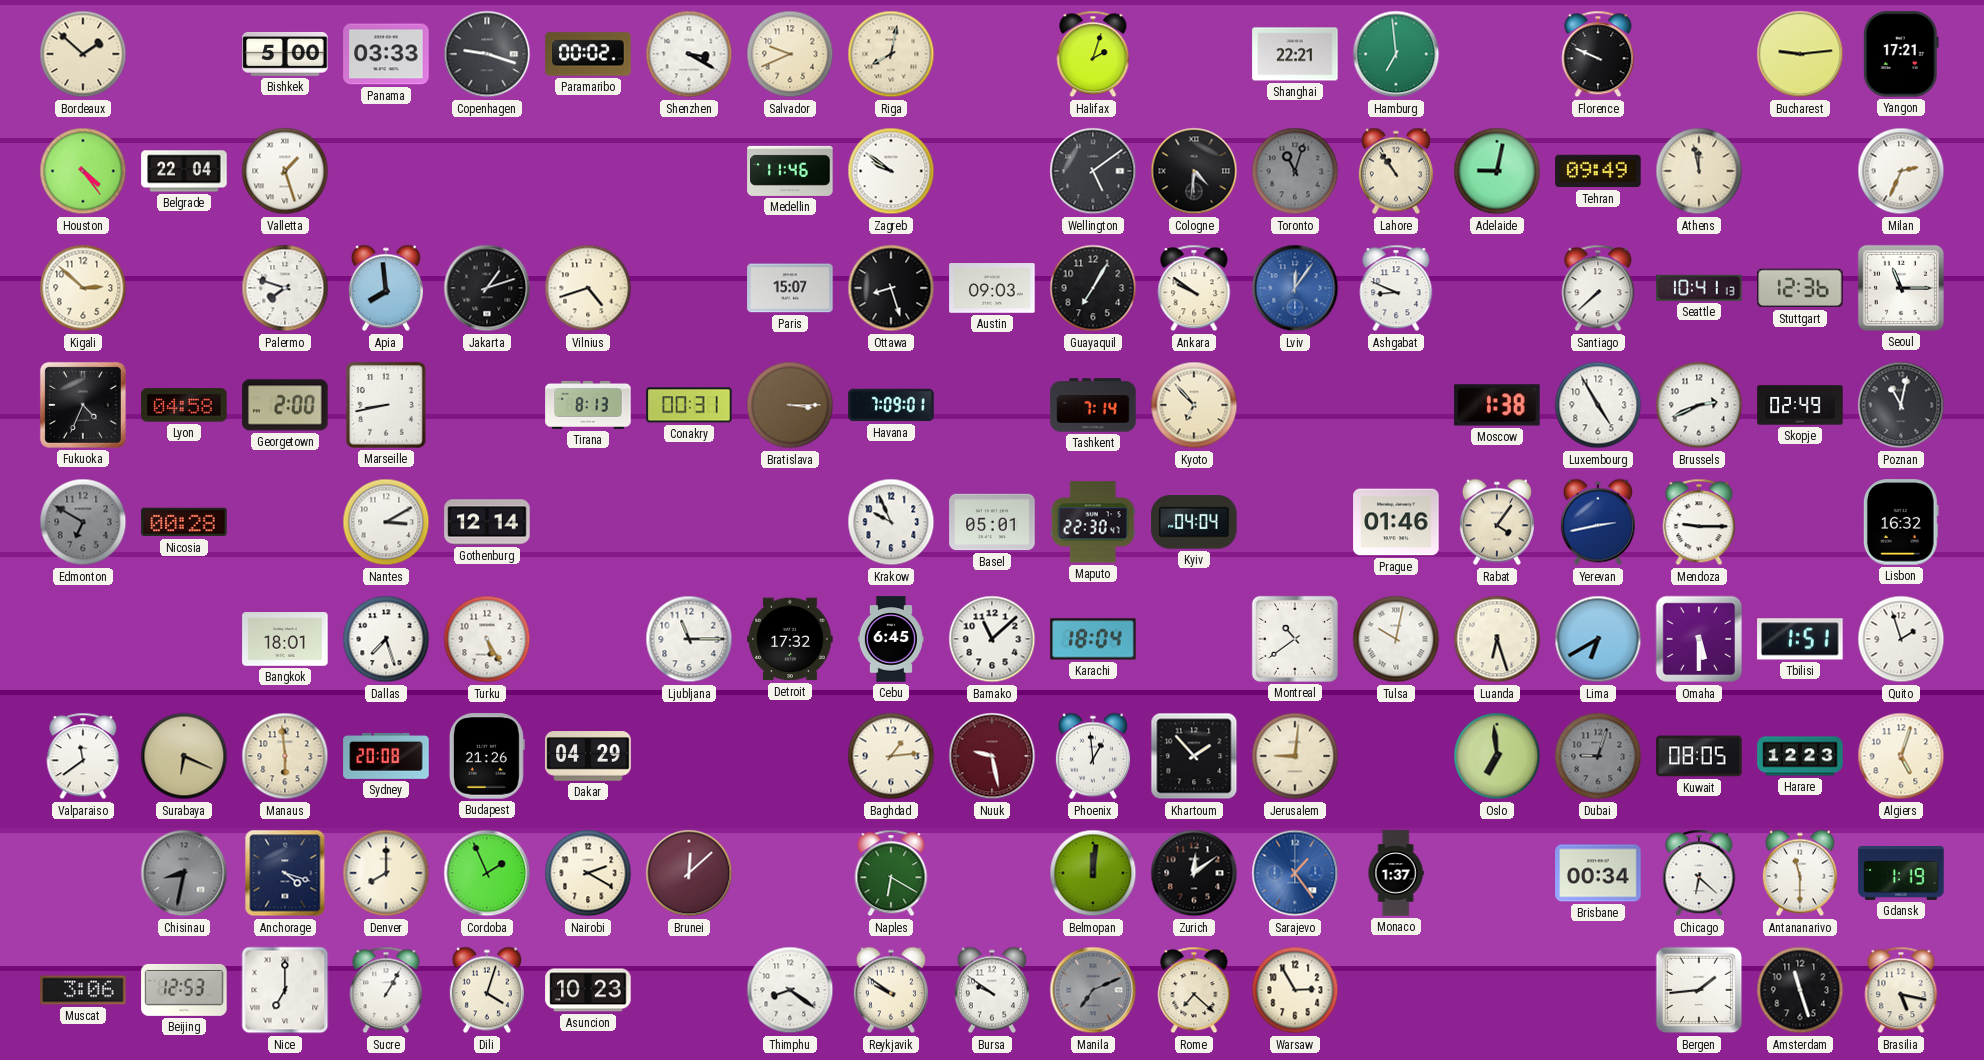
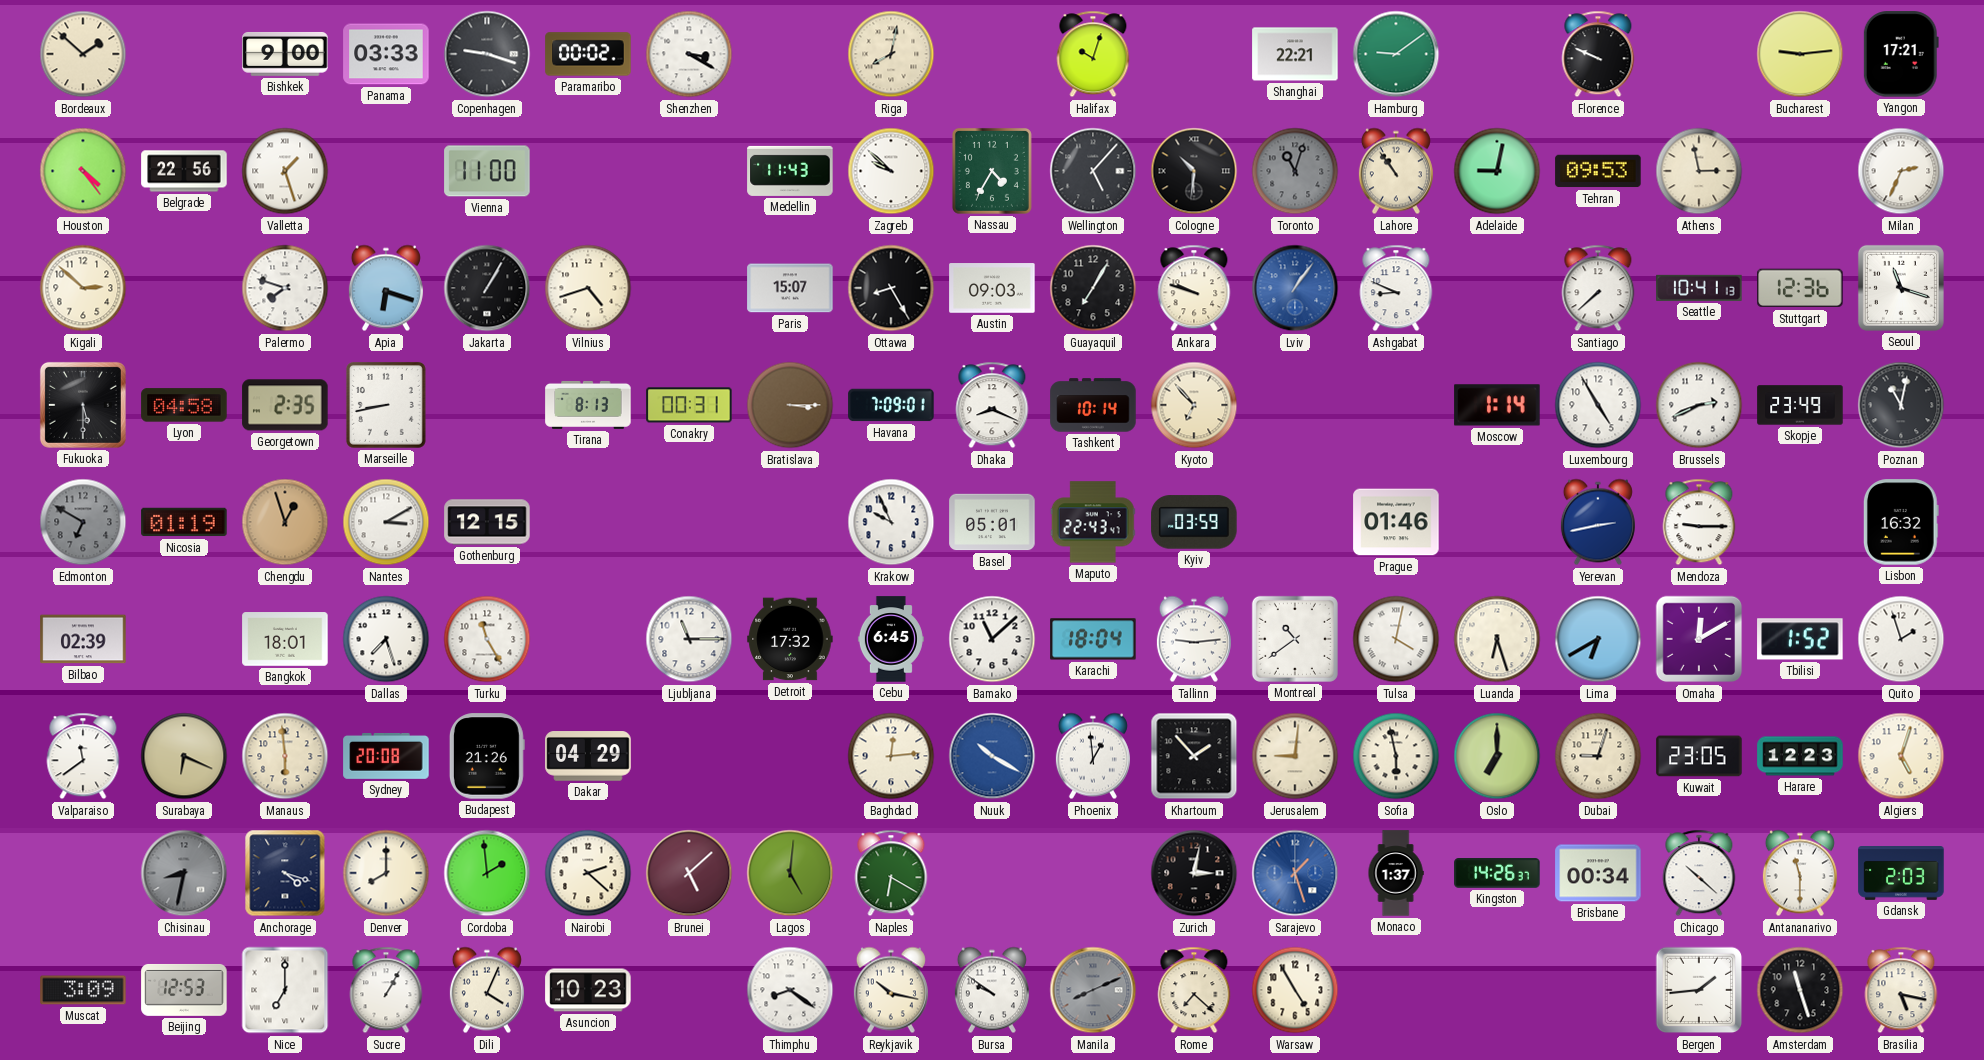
Bishkek: 5:00 -> 9:00
Salvador: 9:41 -> none
Halifax: 2:03 -> 10:03
Hamburg: 6:59 -> 9:09
Belgrade: 22:04 -> 22:56
Vienna: none -> 11:00
Medellin: 11:46 -> 11:43
Zagreb: 9:51 -> 9:52
Nassau: none -> 4:35
Wellington: 5:09 -> 5:07
Cologne: 4:31 -> 10:31
Tehran: 09:49 -> 09:53
Athens: 11:58 -> 2:58
Apia: 7:59 -> 6:18
Jakarta: 1:12 -> 1:05
Ottawa: 8:27 -> 8:25
Ankara: 9:51 -> 9:48
Lviv: 12:06 -> 1:06
Seoul: 11:15 -> 11:18
Fukuoka: 4:34 -> 5:30
Georgetown: 2:00 -> 2:35
Dhaka: none -> 8:19
Tashkent: 7:14 -> 10:14
Moscow: 1:38 -> 1:14
Skopje: 02:49 -> 23:49
Nicosia: 00:28 -> 01:19
Chengdu: none -> 12:57
Gothenburg: 12:14 -> 12:15
Maputo: 22:30 -> 22:43
Kyiv: 04:04 -> 03:59
Rabat: 4:06 -> none
Bilbao: none -> 02:39
Turku: 5:25 -> 11:25
Tallinn: none -> 9:14
Tulsa: 10:02 -> 4:02
Omaha: 5:30 -> 12:10
Tbilisi: 1:51 -> 1:52
Baghdad: 1:14 -> 12:14
Nuuk: 9:28 -> 10:20
Nuuk dial: burgundy -> blue
Sofia: none -> 5:58
Oslo: 6:59 -> 7:00
Dubai dial: grey -> cream
Kuwait: 08:05 -> 23:05
Cordoba: 1:56 -> 1:59
Nairobi: 2:20 -> 2:22
Brunei: 12:08 -> 5:08
Lagos: none -> 5:01
Belmopan: 12:01 -> none
Zurich: 12:09 -> 3:02
Sarajevo: 1:24 -> 1:27
Kingston: none -> 14:26
Chicago: 6:22 -> 10:22
Gdansk: 1:19 -> 2:03
Muscat: 3:06 -> 3:09
Dili: 4:03 -> 4:04
Reykjavik: 9:51 -> 10:17
Manila: 7:11 -> 8:11
Warsaw: 2:55 -> 4:55
